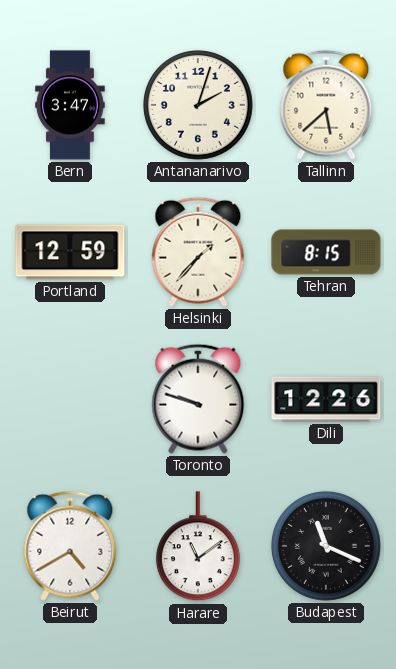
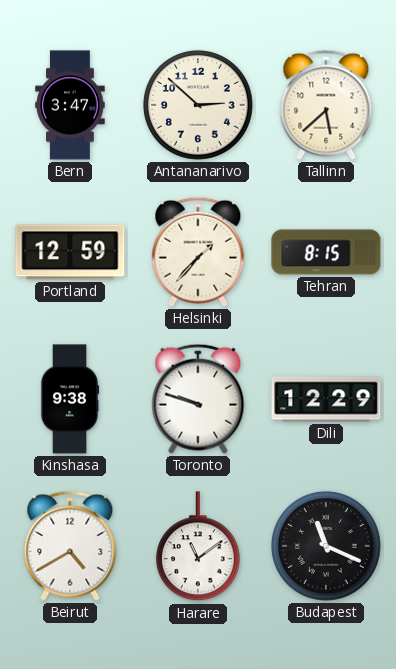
Antananarivo: 2:03 -> 2:52
Kinshasa: none -> 9:38
Dili: 12:26 -> 12:29
